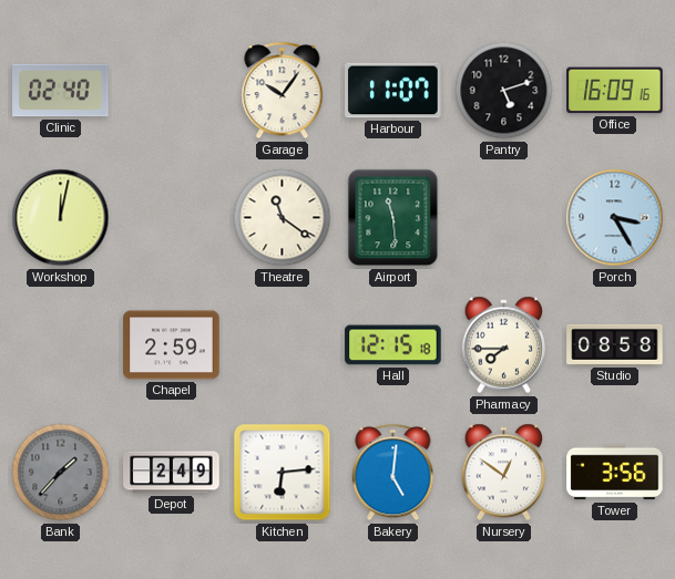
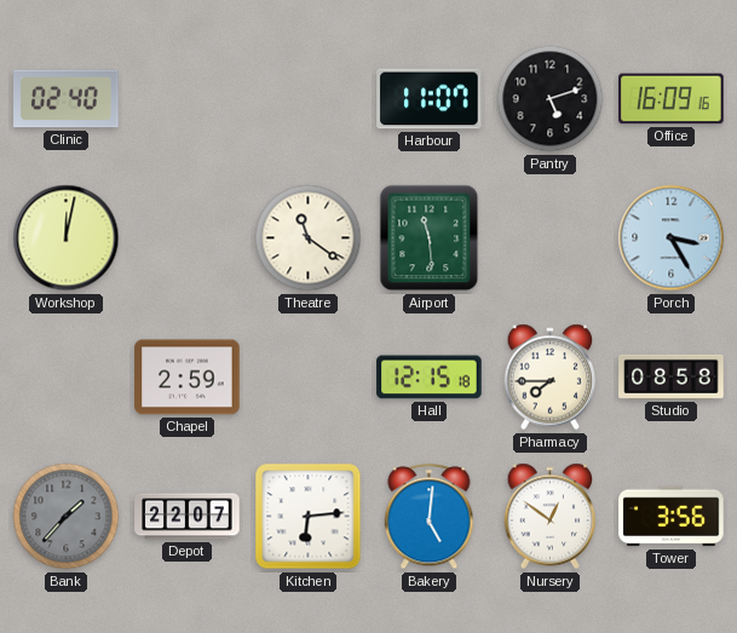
Garage: 10:06 -> none
Depot: 2:49 -> 22:07
